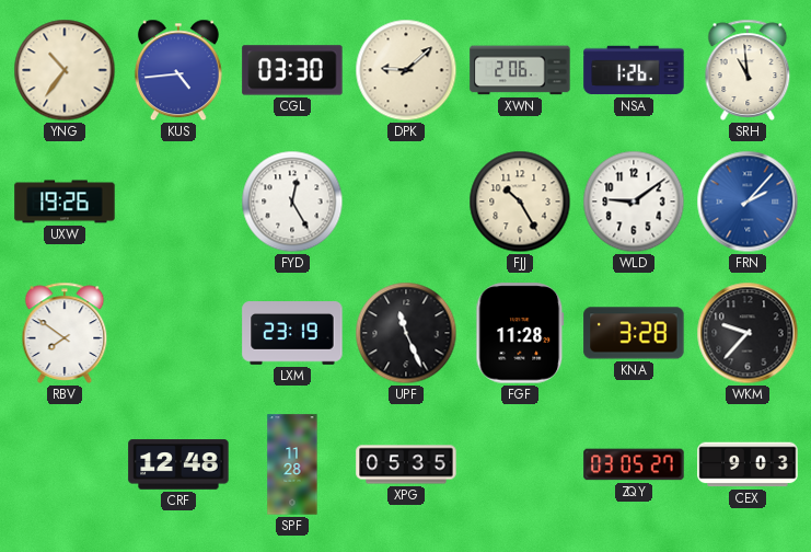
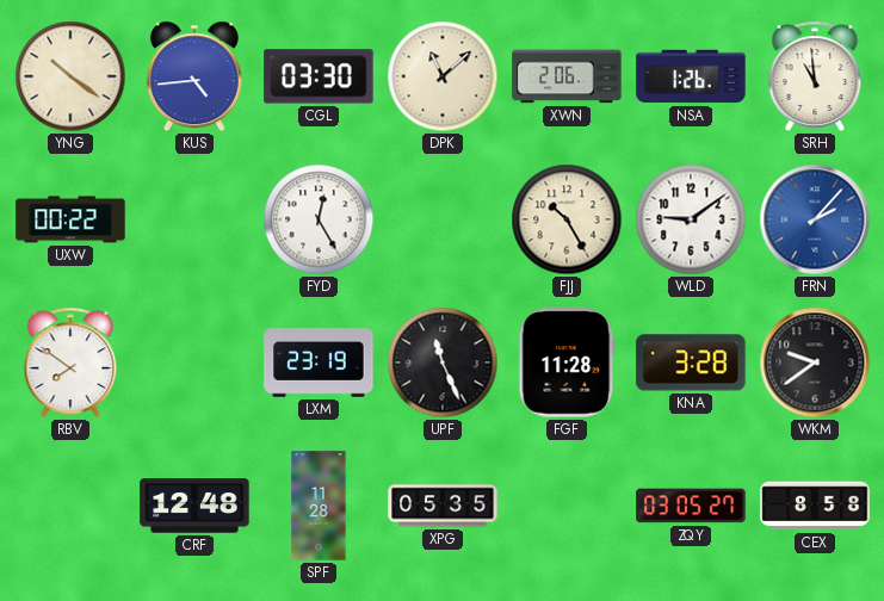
YNG: 10:36 -> 10:21
DPK: 9:08 -> 11:08
UXW: 19:26 -> 00:22
WKM: 9:37 -> 9:39
CEX: 9:03 -> 8:58
